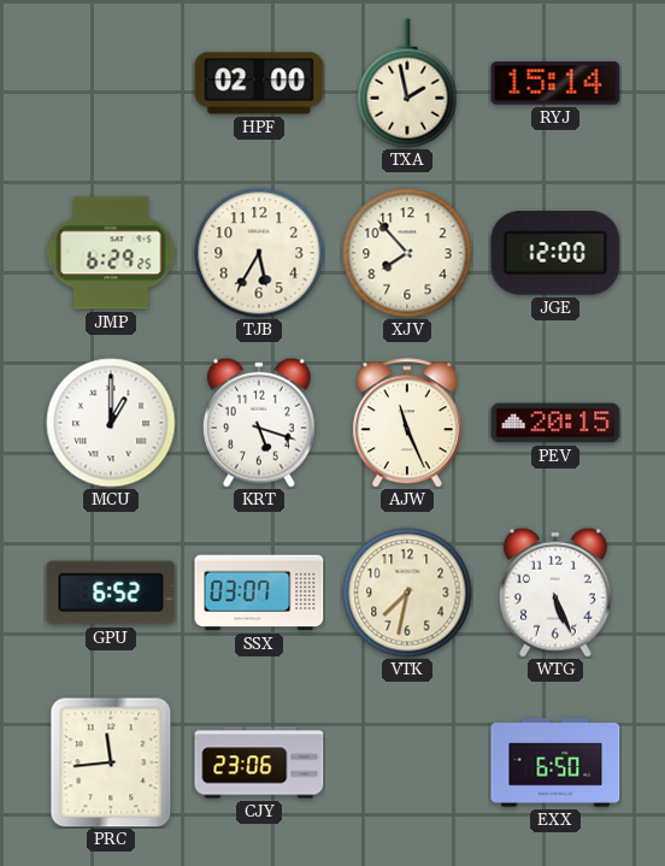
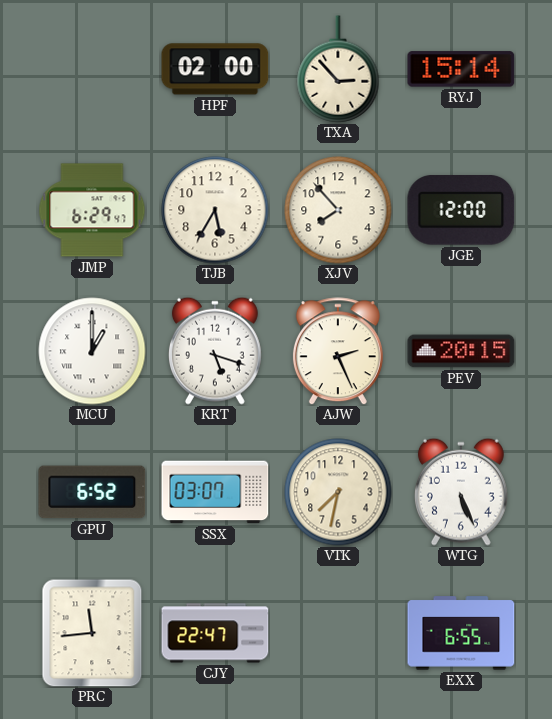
TXA: 1:58 -> 2:53
JMP: 6:29:25 -> 6:29:47
AJW: 11:26 -> 2:26
CJY: 23:06 -> 22:47
EXX: 6:50 -> 6:55
